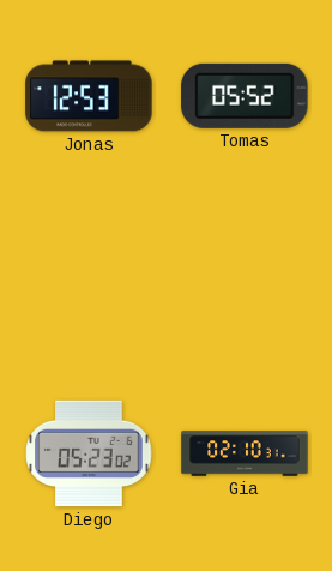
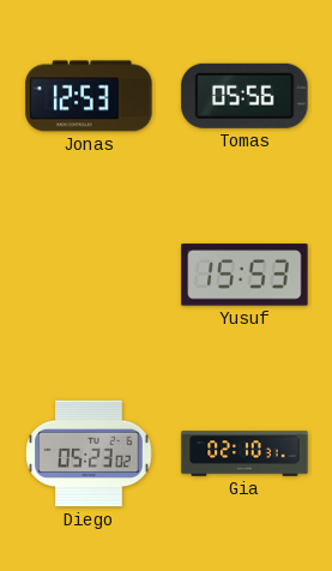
Tomas: 05:52 -> 05:56
Yusuf: none -> 15:53
